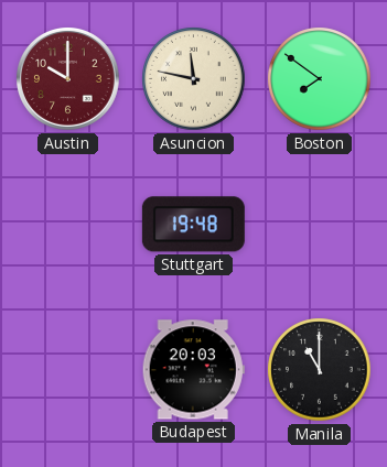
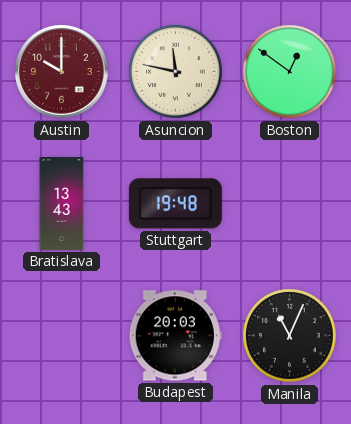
Boston: 7:51 -> 12:51
Bratislava: none -> 13:43
Manila: 11:00 -> 11:04
